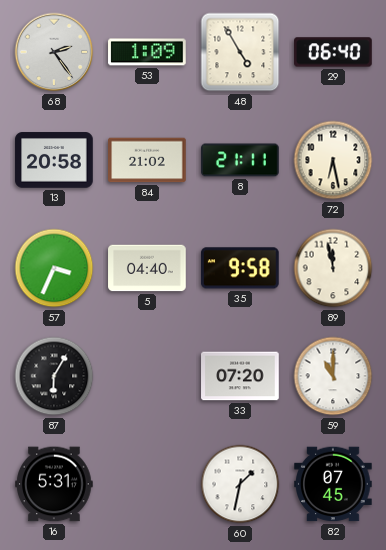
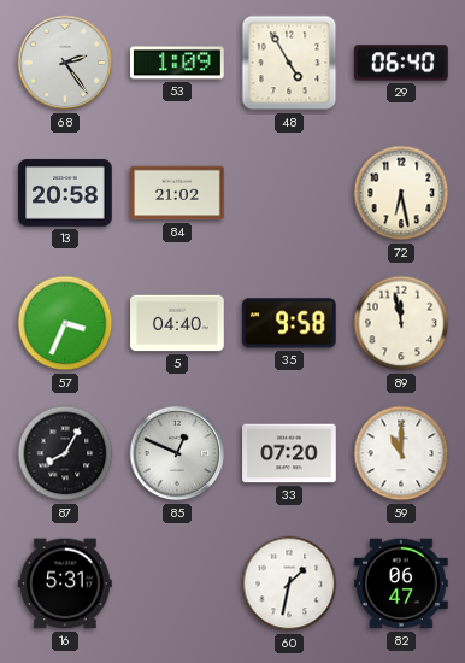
8: 21:11 -> none
87: 6:05 -> 8:05
85: none -> 12:49
82: 07:45 -> 06:47
